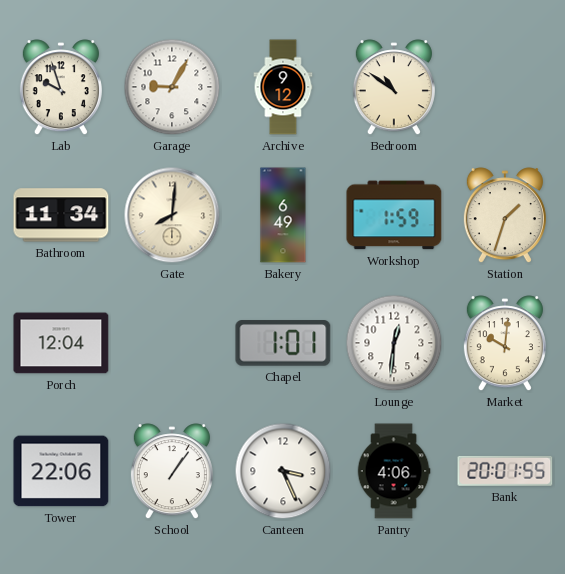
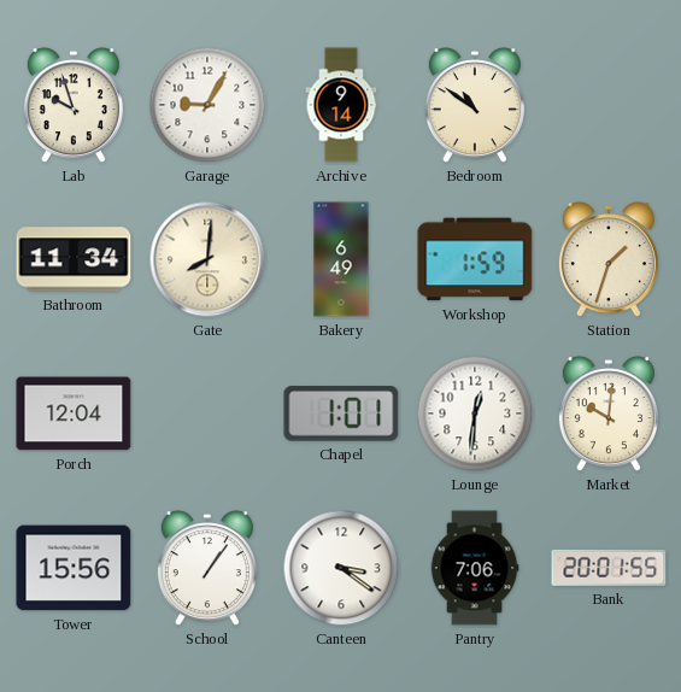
Archive: 9:12 -> 9:14
Tower: 22:06 -> 15:56
Canteen: 3:26 -> 3:21
Pantry: 4:06 -> 7:06
